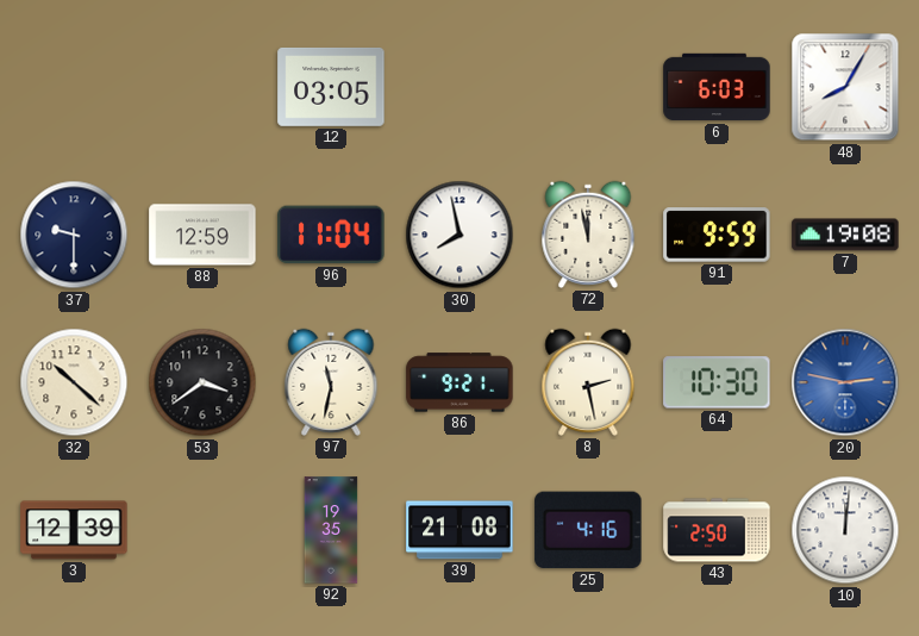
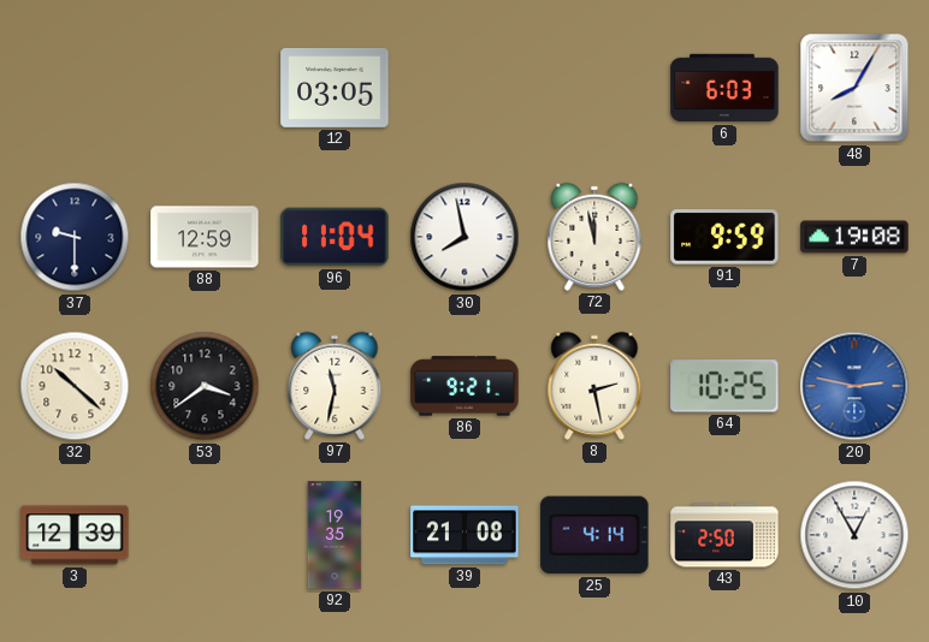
64: 10:30 -> 10:25
25: 4:16 -> 4:14
10: 12:01 -> 12:55
